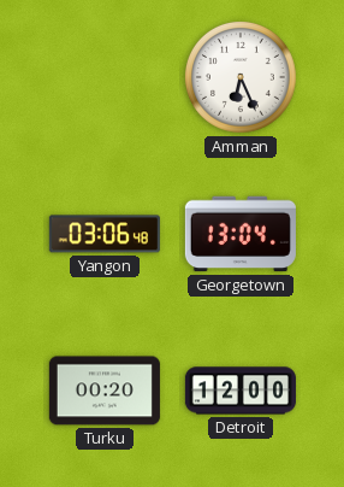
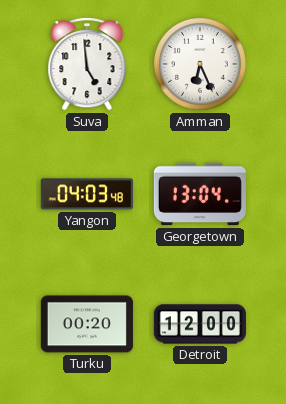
Suva: none -> 4:59
Yangon: 03:06 -> 04:03
